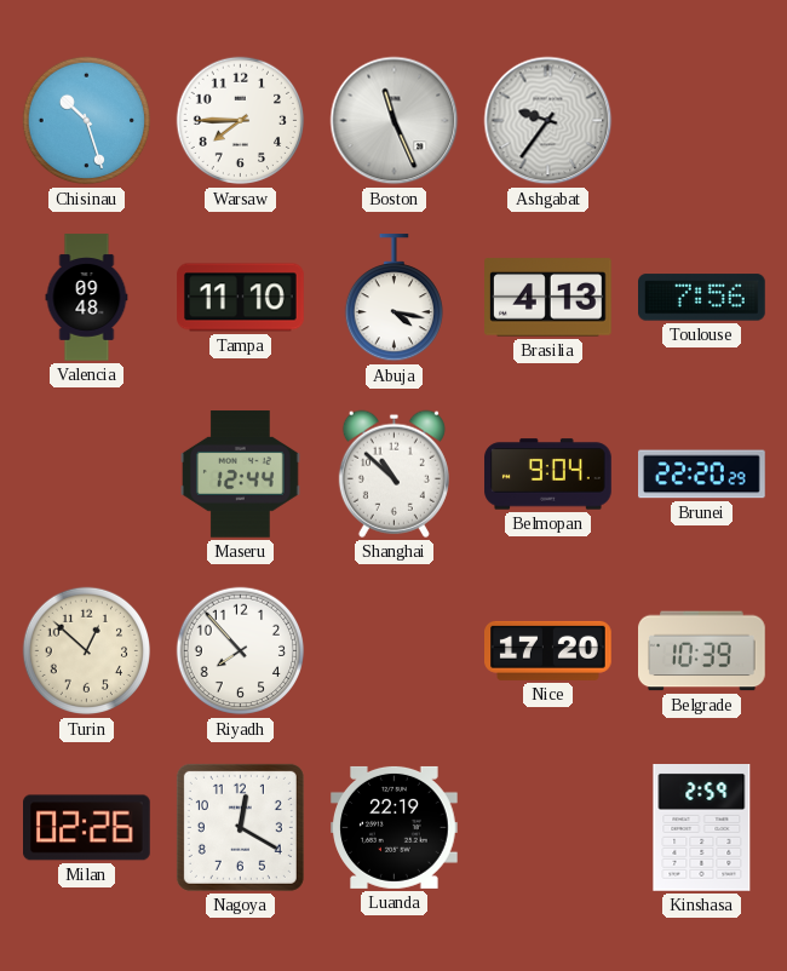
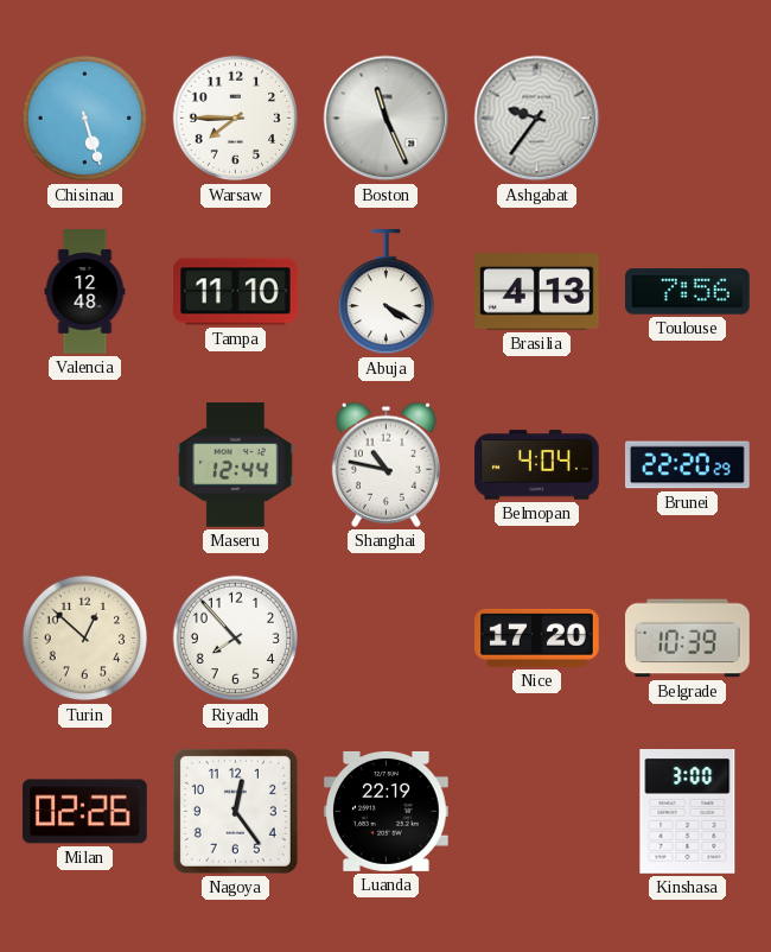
Chisinau: 10:27 -> 5:27
Valencia: 09:48 -> 12:48
Abuja: 4:17 -> 4:20
Shanghai: 10:52 -> 10:47
Belmopan: 9:04 -> 4:04
Nagoya: 12:20 -> 12:24
Kinshasa: 2:59 -> 3:00
